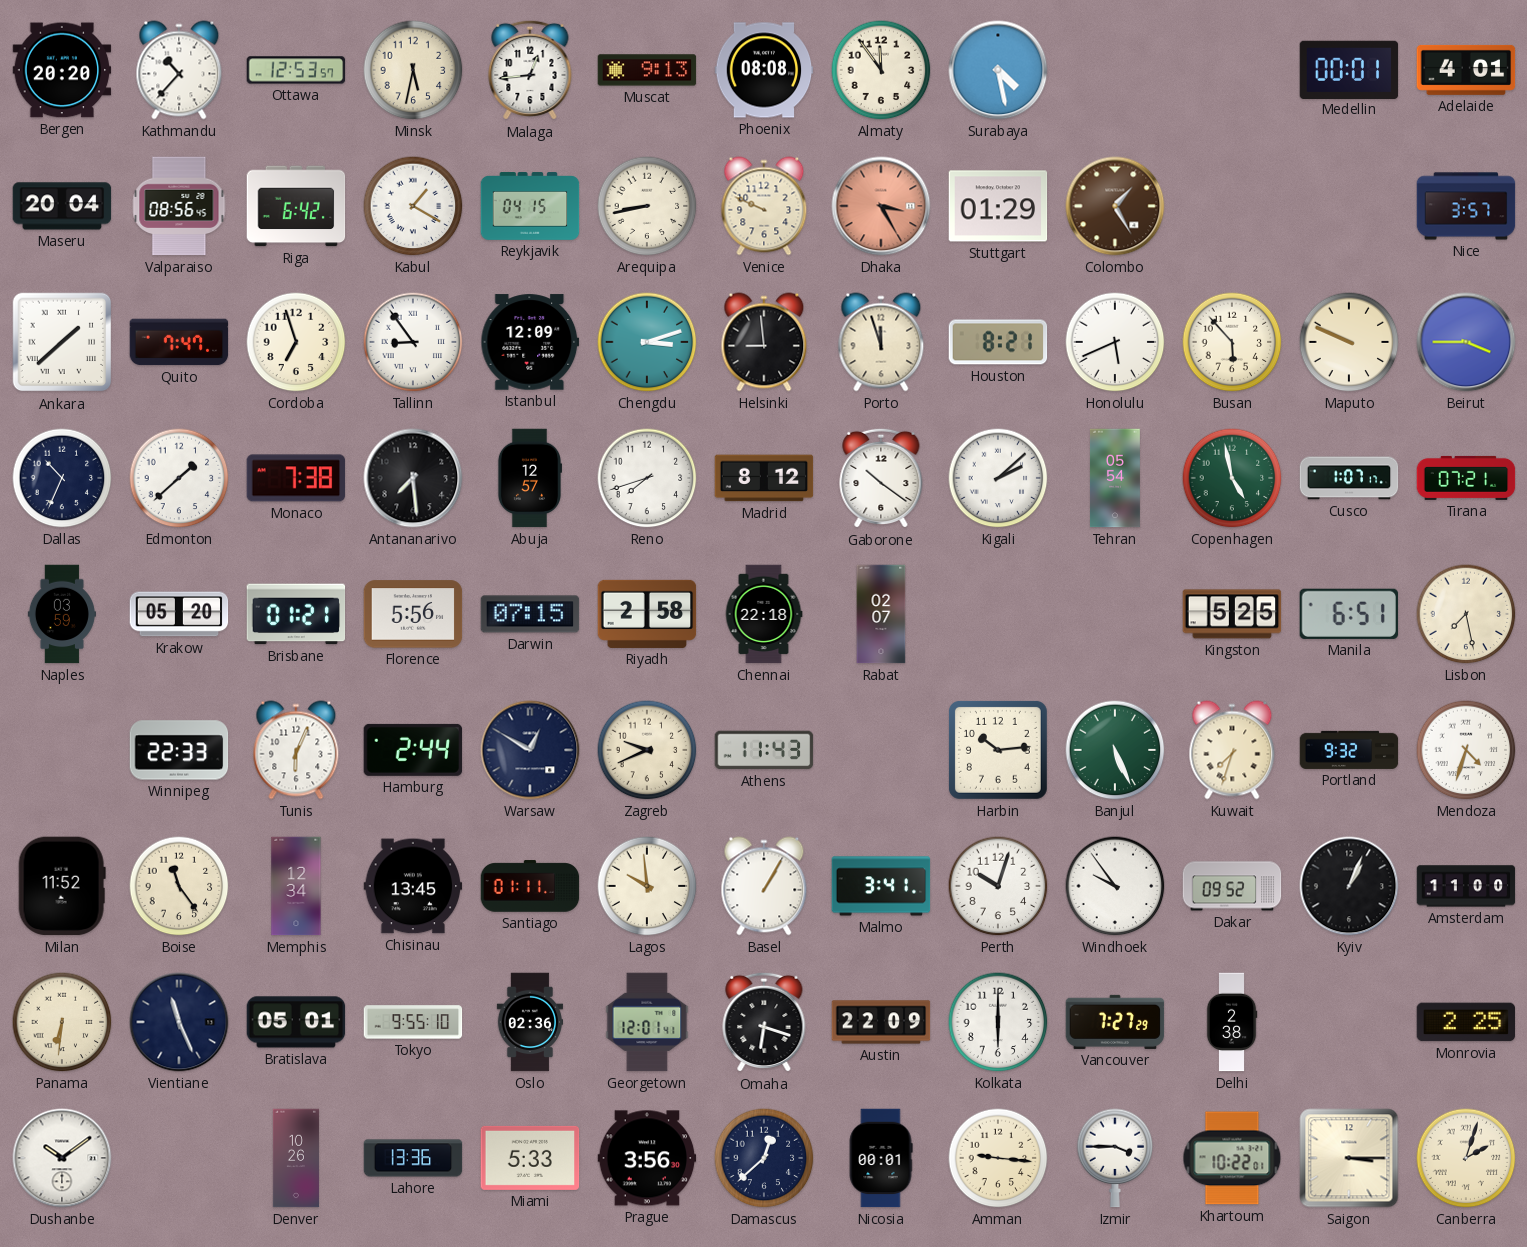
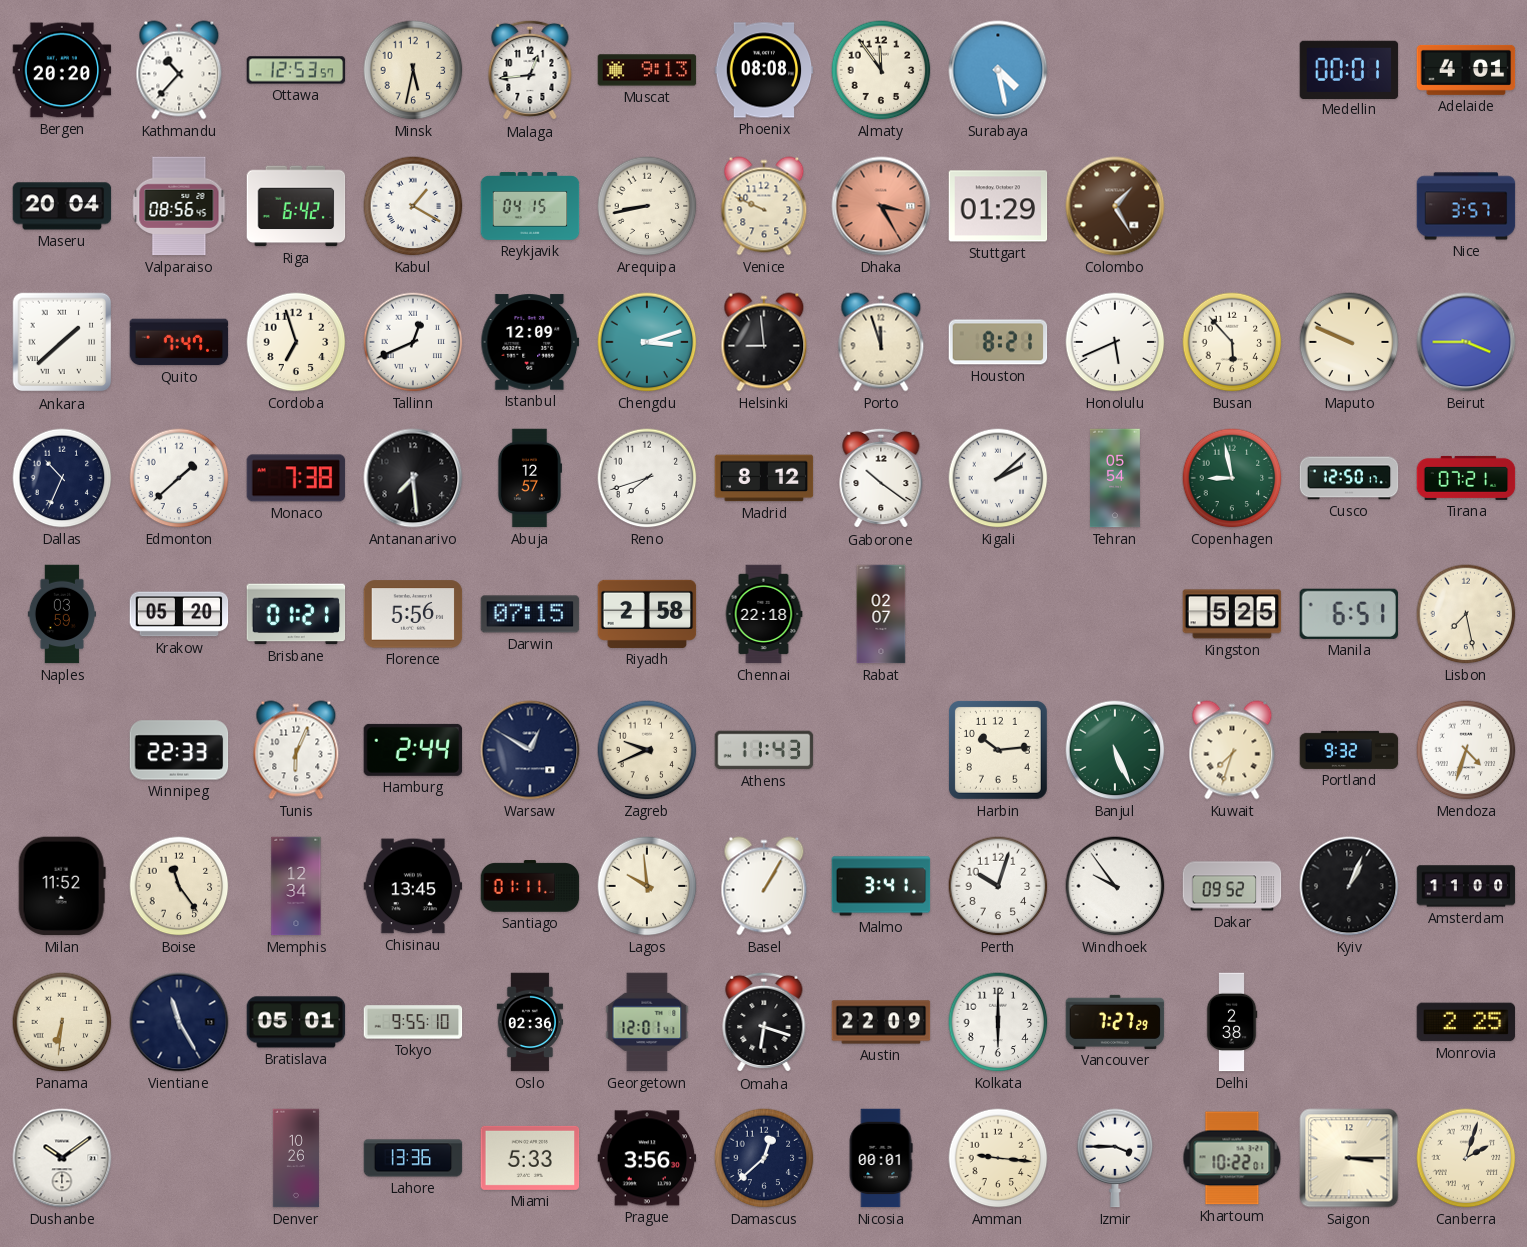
Tallinn: 8:54 -> 12:41
Copenhagen: 4:58 -> 8:58
Cusco: 1:07 -> 12:50
Vientiane: 11:26 -> 11:25
